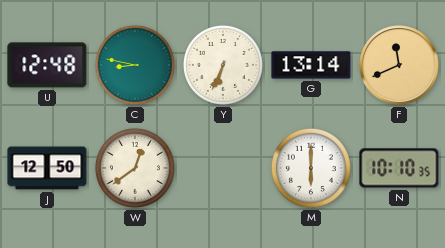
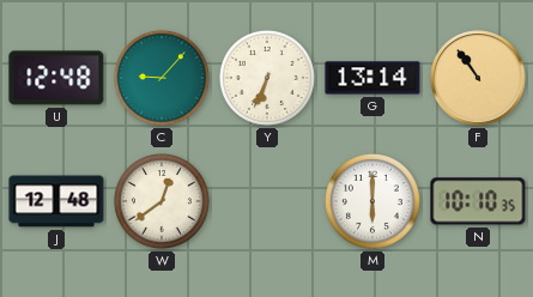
C: 8:47 -> 9:07
F: 11:41 -> 10:54
J: 12:50 -> 12:48
